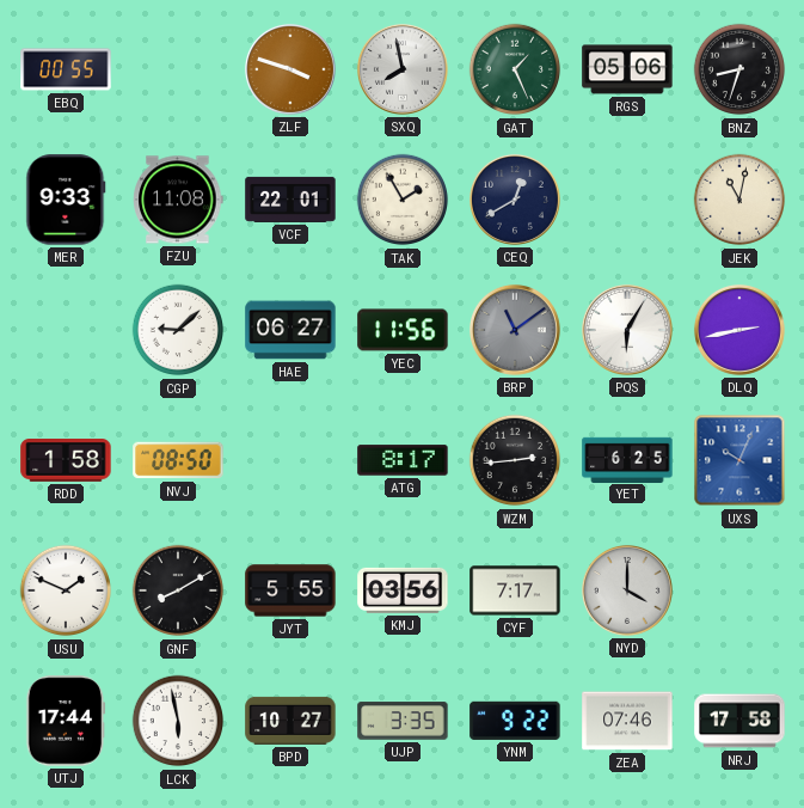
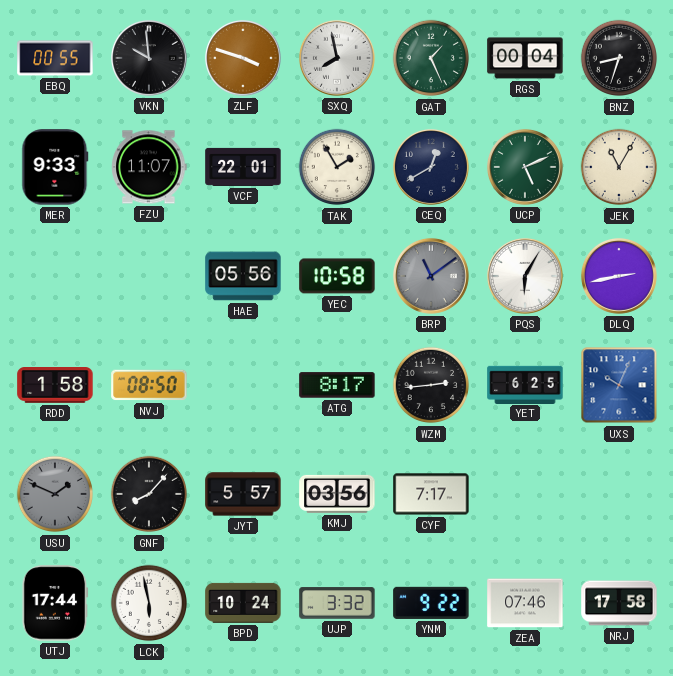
VKN: none -> 9:59
RGS: 05:06 -> 00:04
FZU: 11:08 -> 11:07
UCP: none -> 5:11
JEK: 11:02 -> 11:05
CGP: 9:08 -> none
HAE: 06:27 -> 05:56
YEC: 11:56 -> 10:58
USU dial: white -> grey
GNF: 8:10 -> 8:07
JYT: 5:55 -> 5:57
NYD: 4:00 -> none
BPD: 10:27 -> 10:24
UJP: 3:35 -> 3:32
